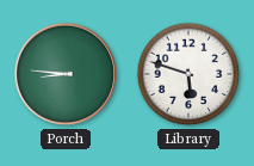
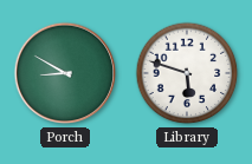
Porch: 8:46 -> 8:50
